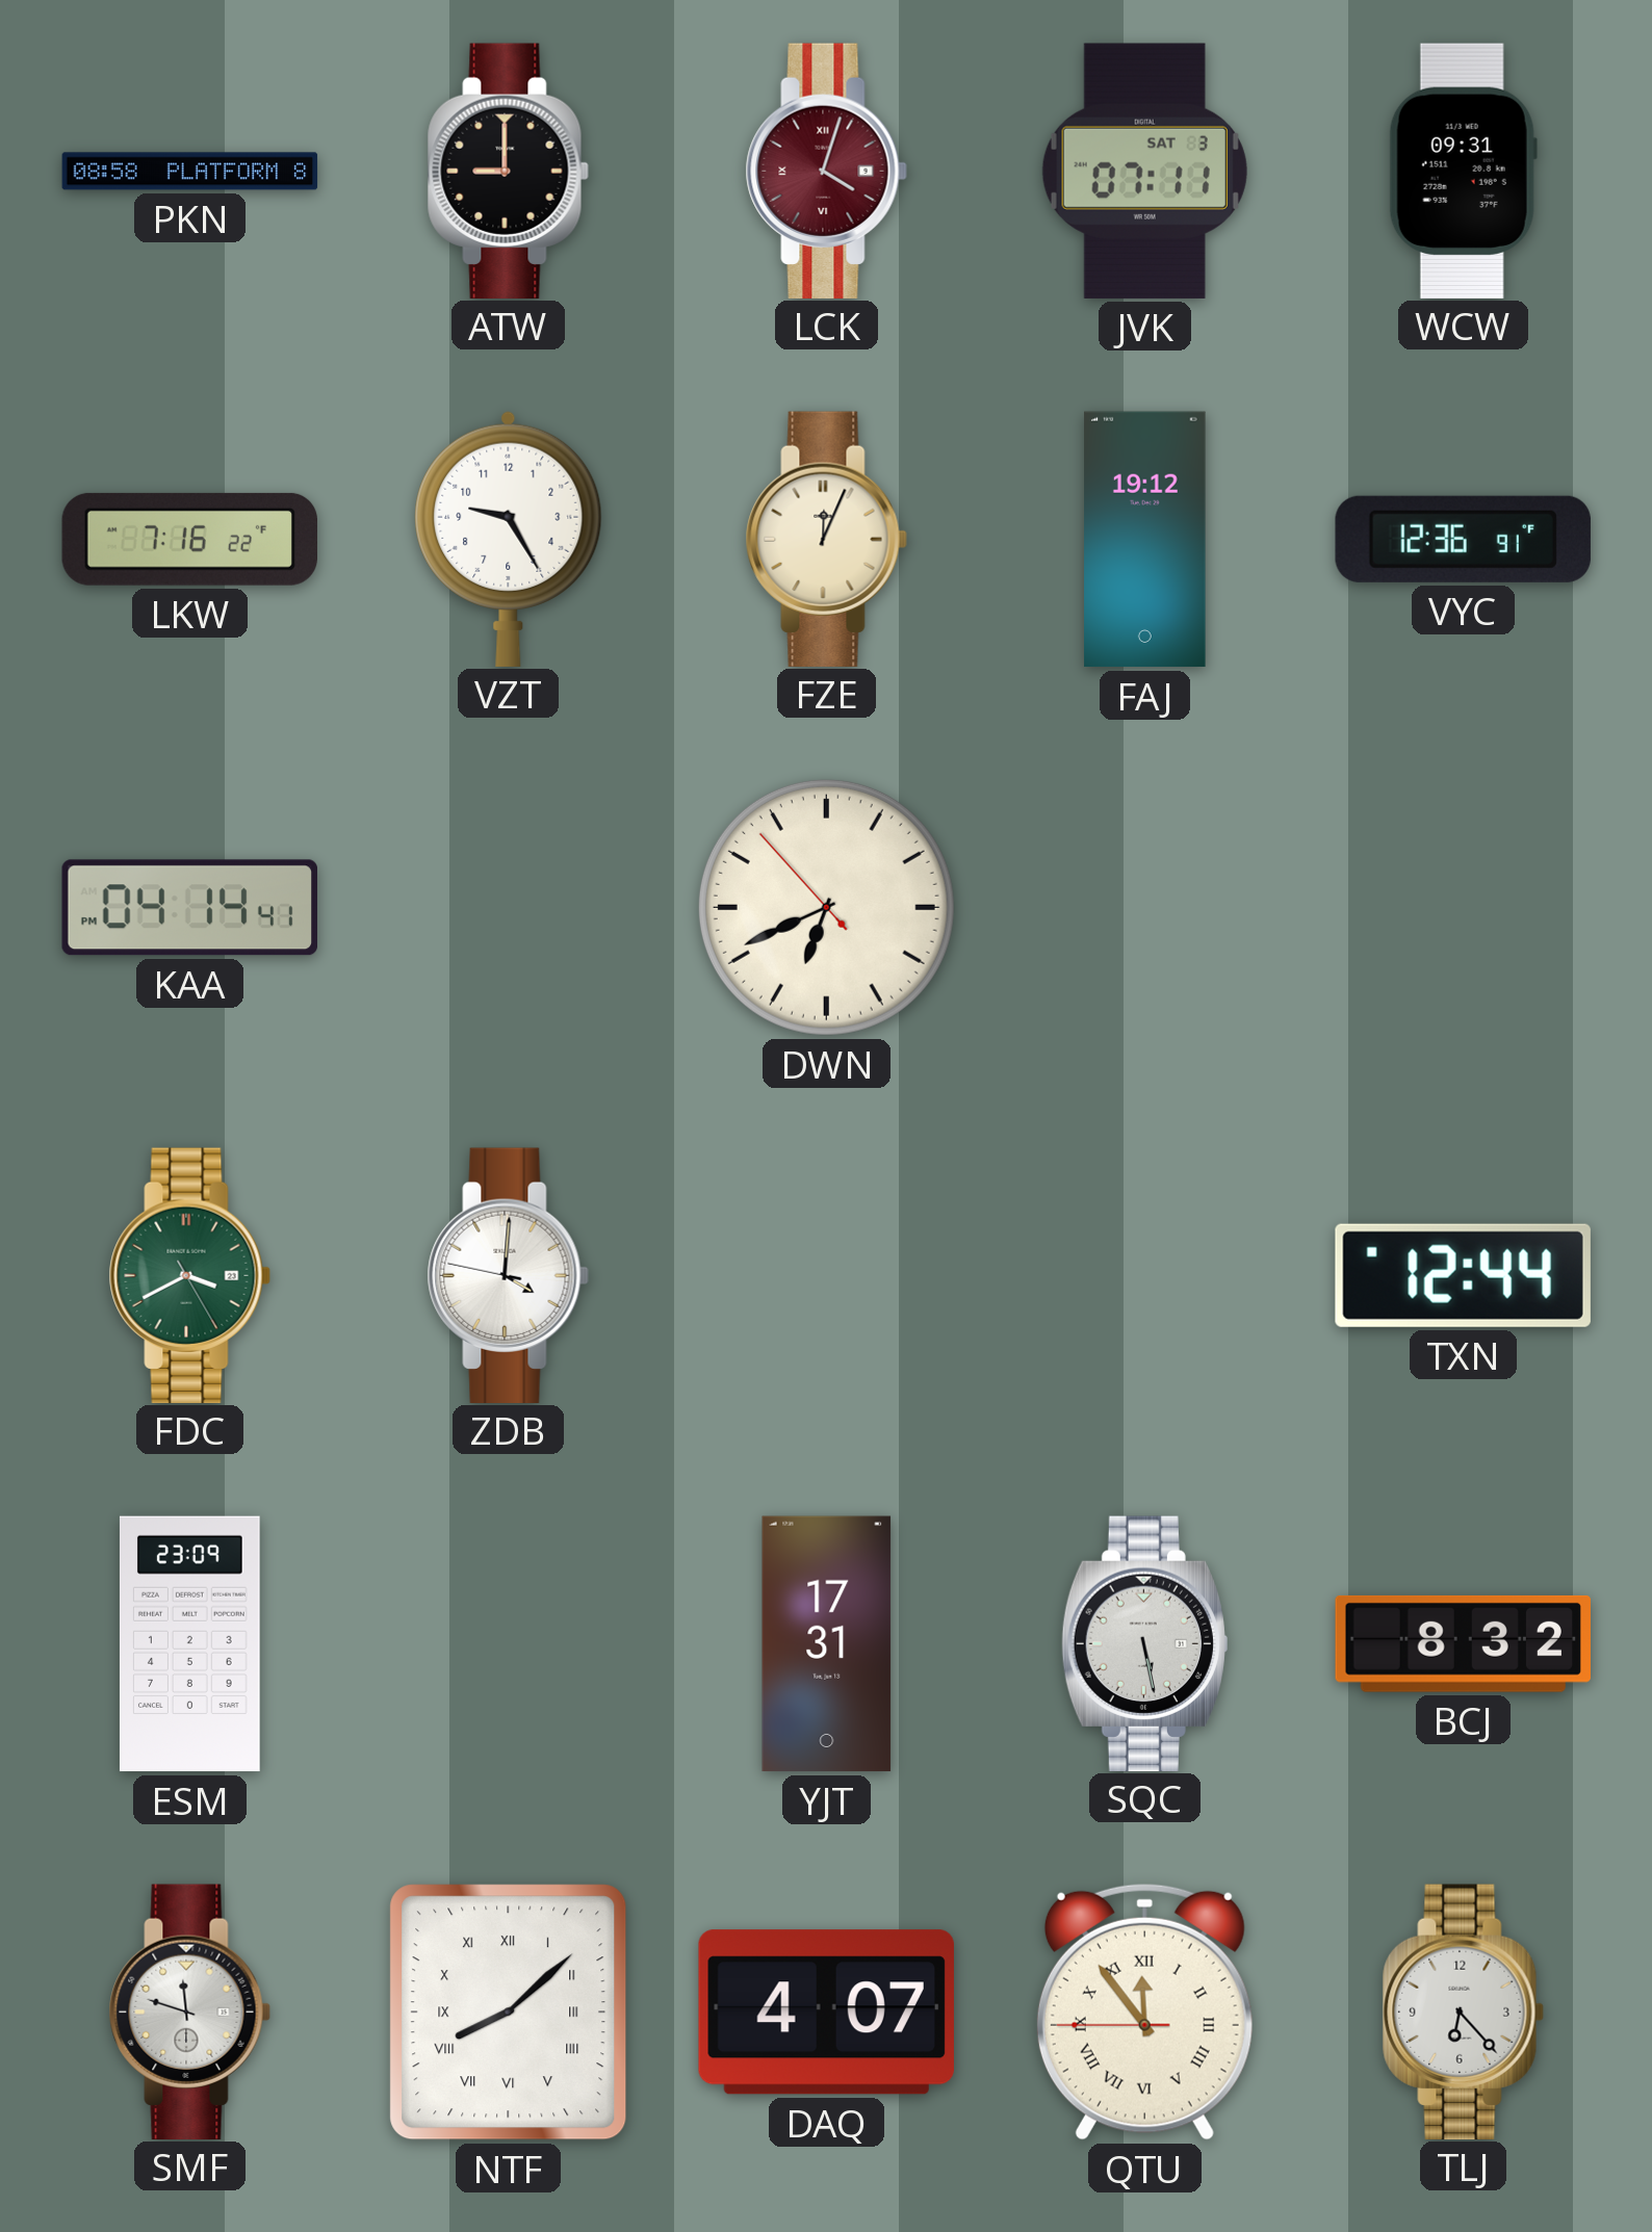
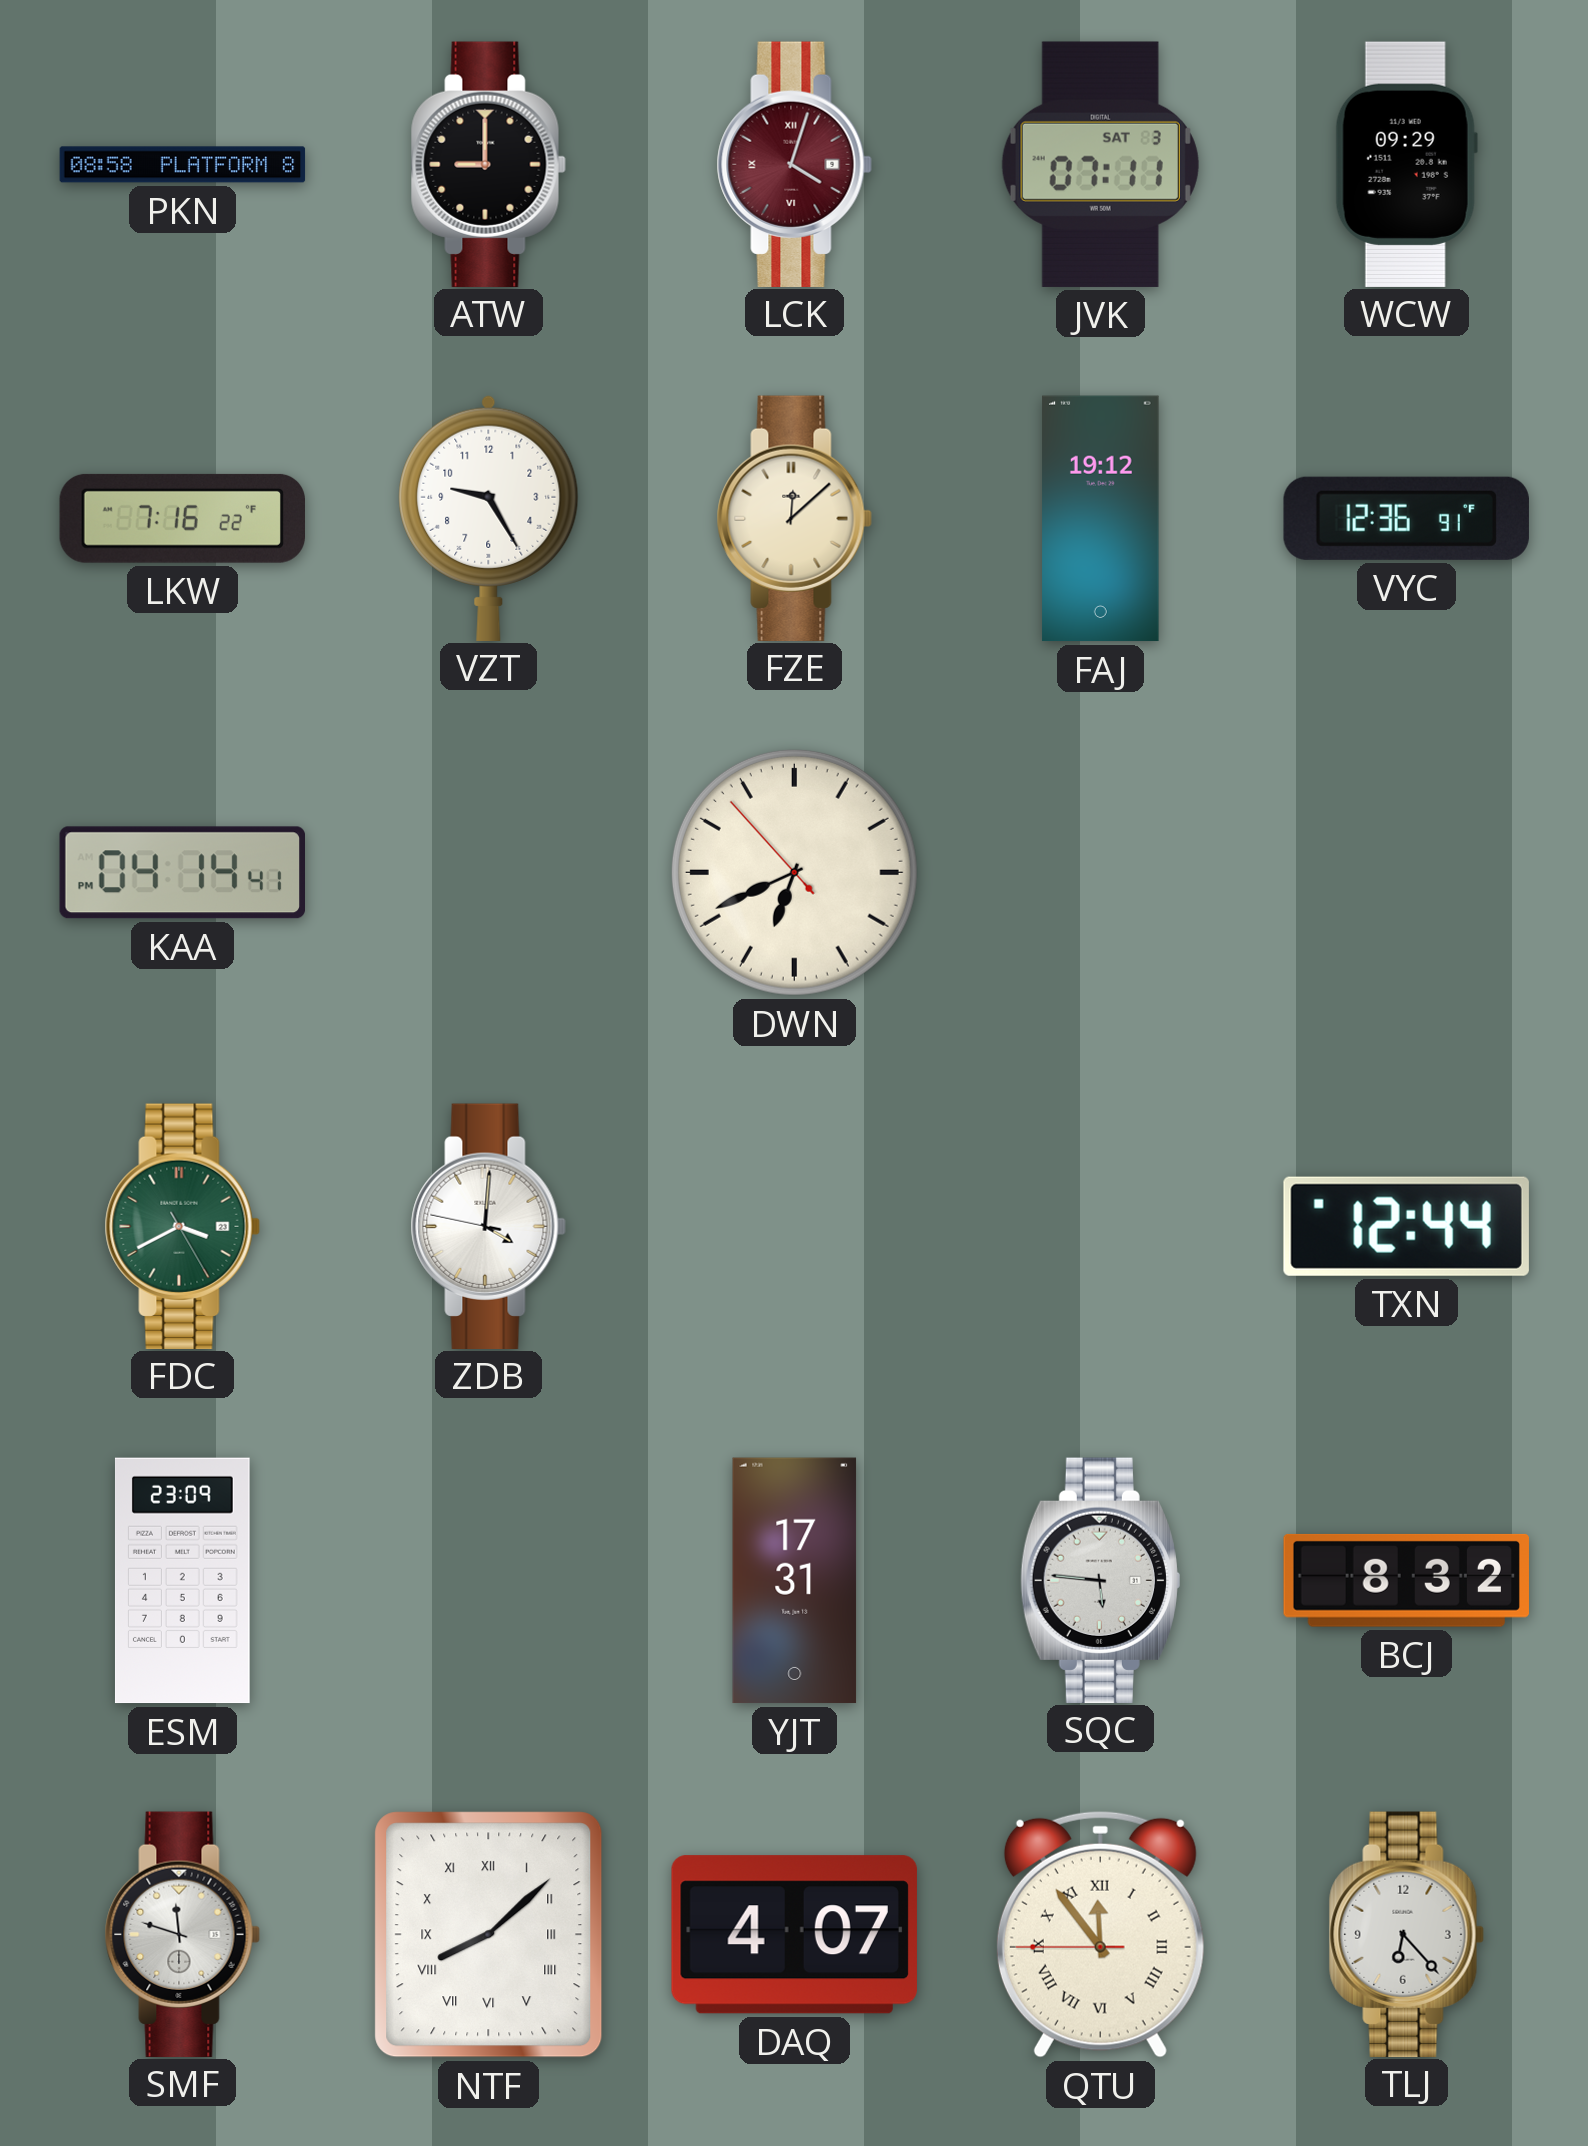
WCW: 09:31 -> 09:29
FZE: 12:04 -> 12:08
SQC: 5:28 -> 5:46
